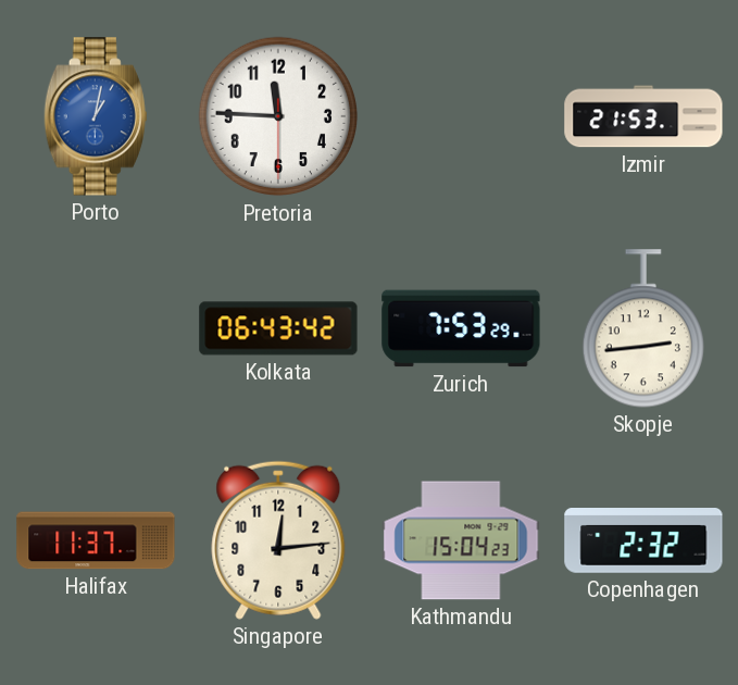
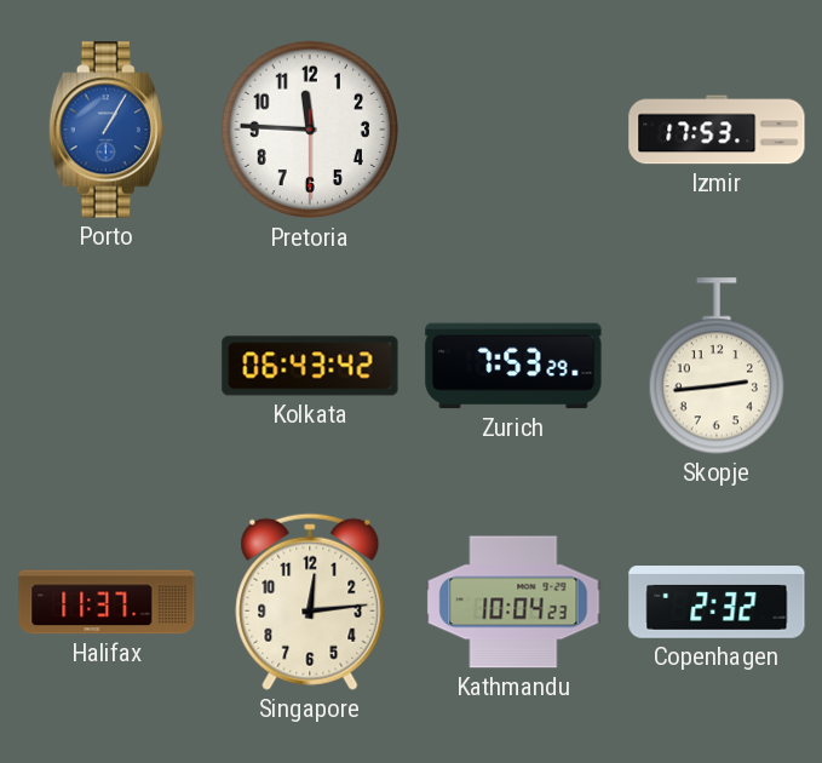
Porto: 1:02 -> 1:05
Izmir: 21:53 -> 17:53
Kathmandu: 15:04 -> 10:04
